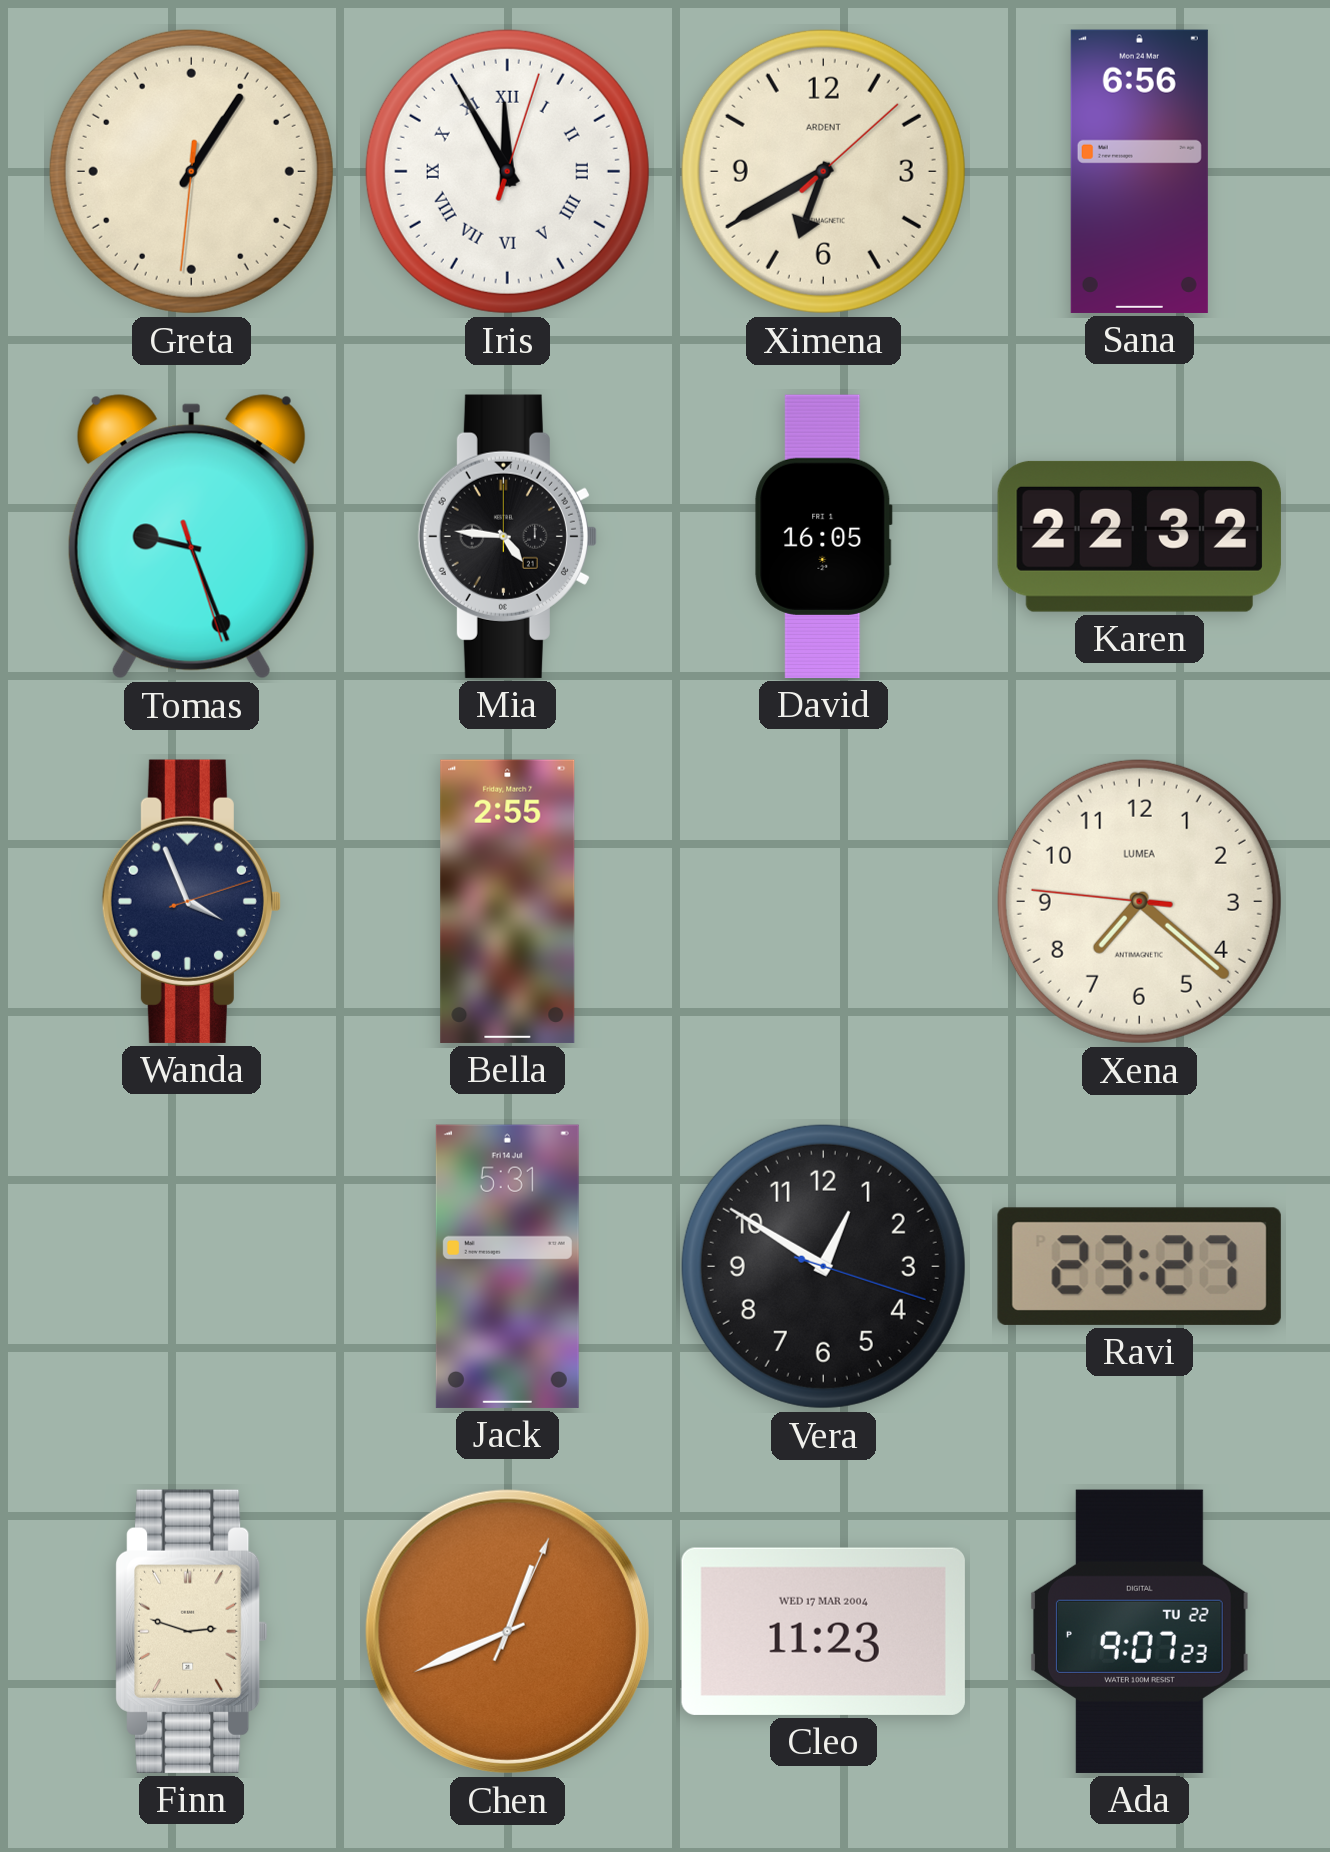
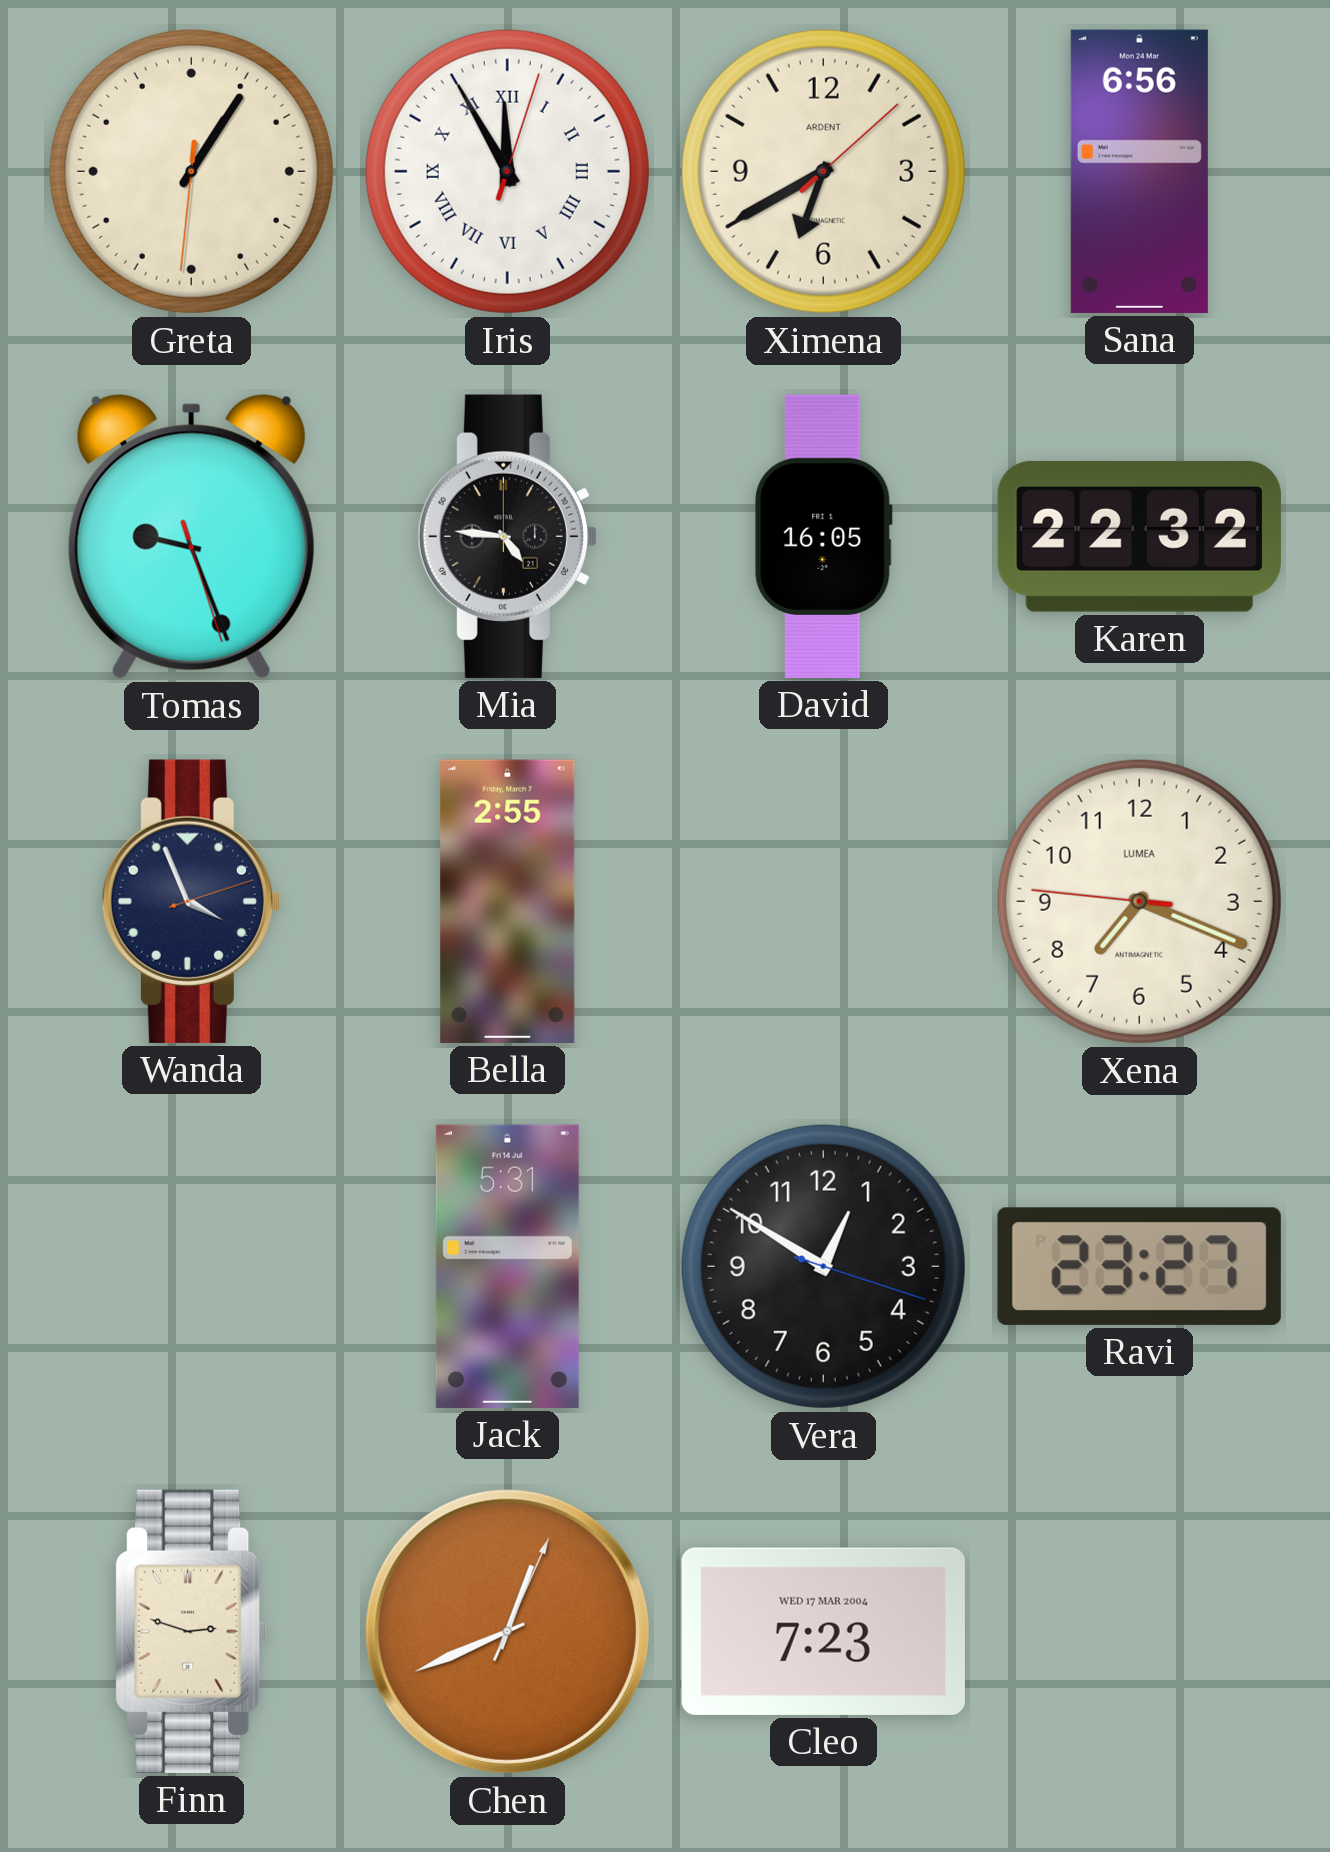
Xena: 7:21 -> 7:18
Cleo: 11:23 -> 7:23
Ada: 9:07 -> none
